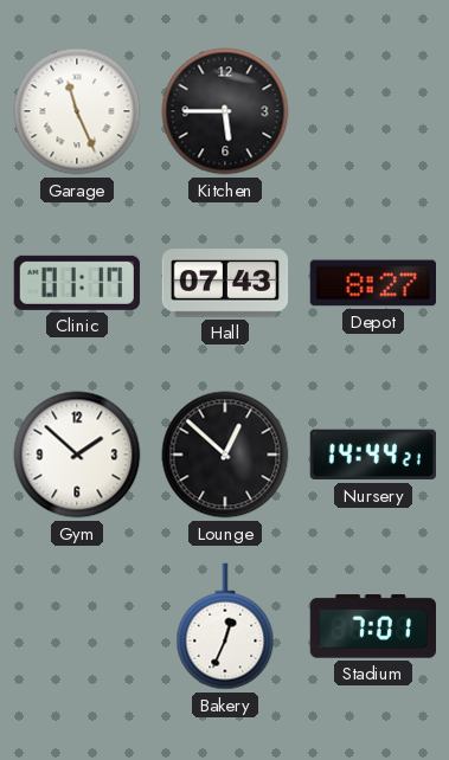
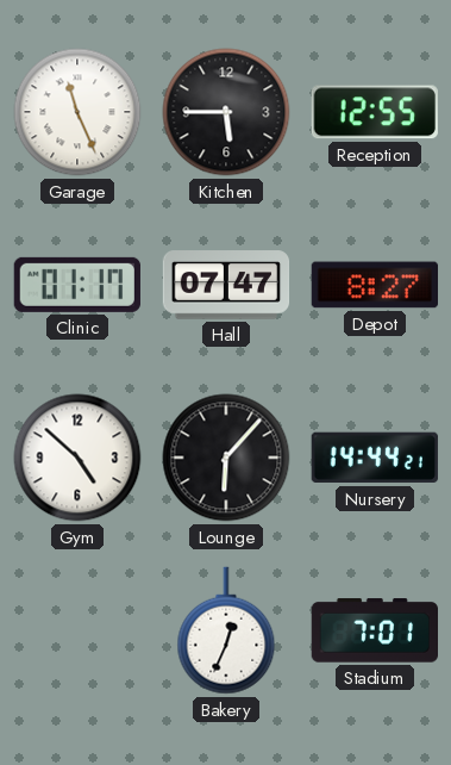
Reception: none -> 12:55
Hall: 07:43 -> 07:47
Gym: 1:52 -> 4:52
Lounge: 12:52 -> 6:07
